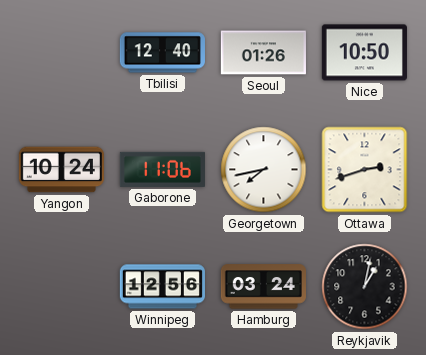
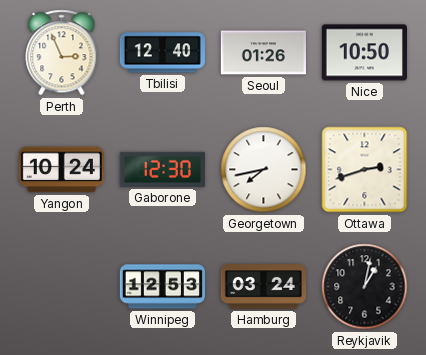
Perth: none -> 2:56
Gaborone: 11:06 -> 12:30
Winnipeg: 12:56 -> 12:53
